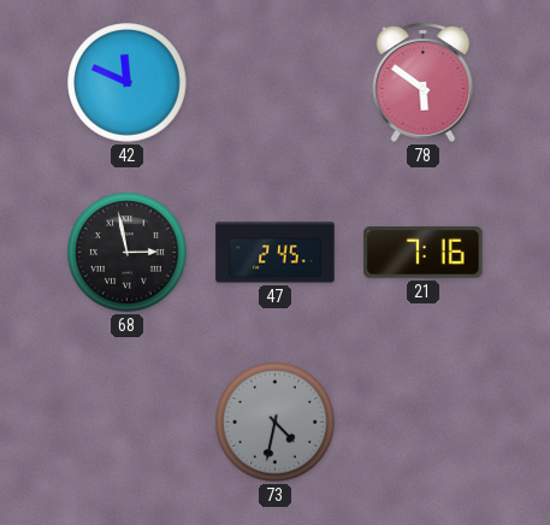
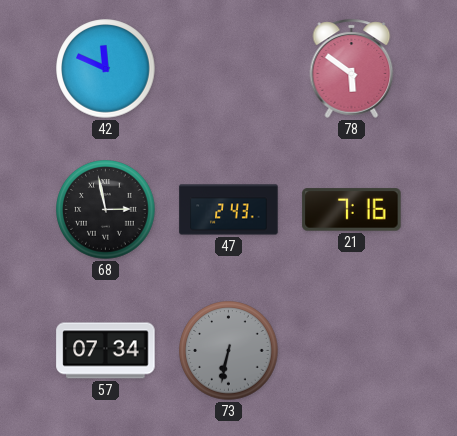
47: 2:45 -> 2:43
57: none -> 07:34
73: 4:32 -> 6:32
